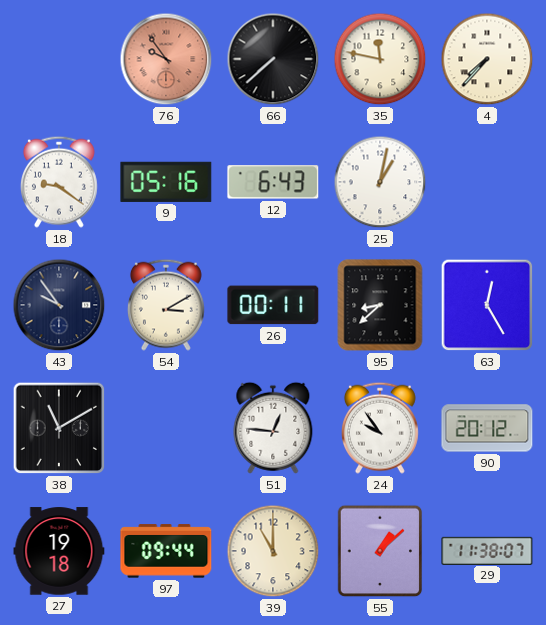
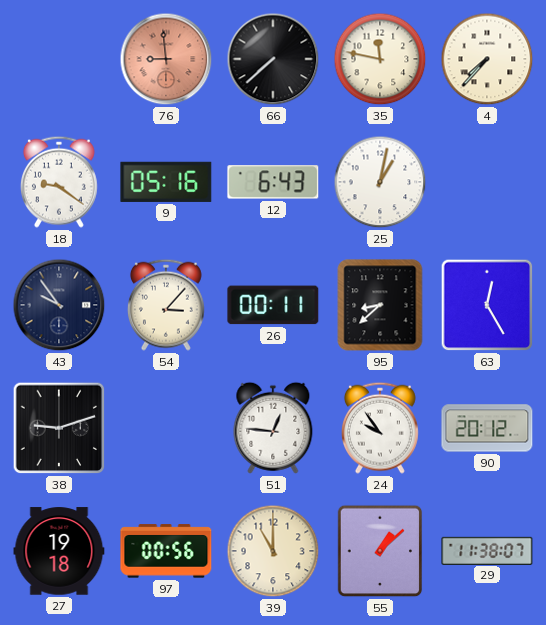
76: 9:54 -> 8:59
54: 3:10 -> 3:07
38: 11:10 -> 9:12
97: 09:44 -> 00:56
